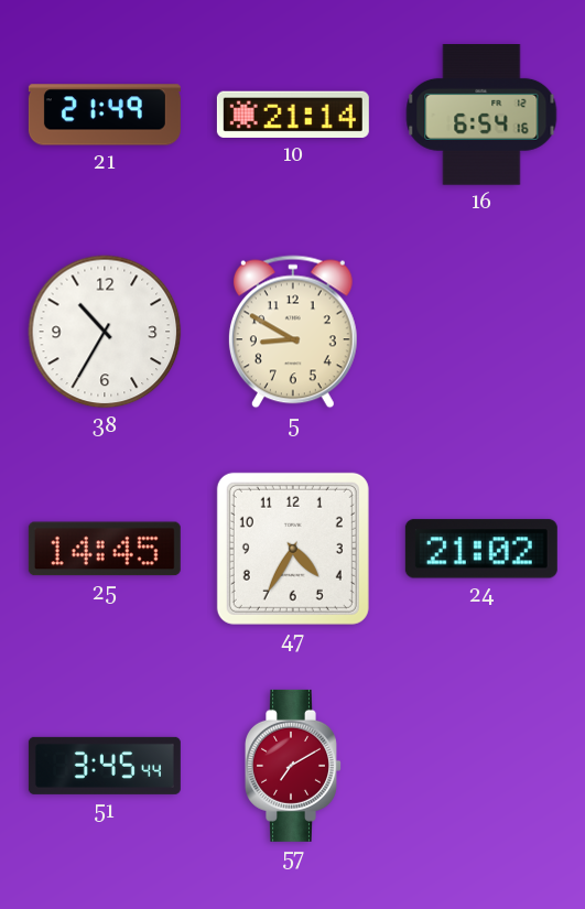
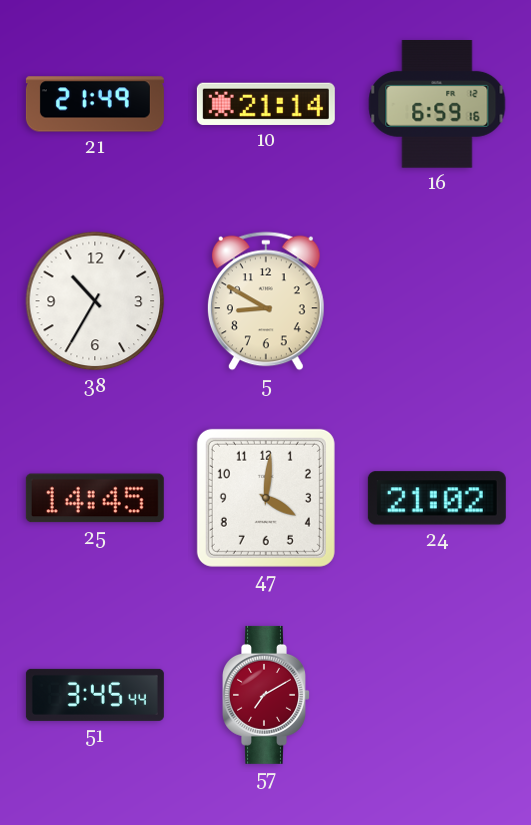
16: 6:54 -> 6:59
47: 4:35 -> 4:01
